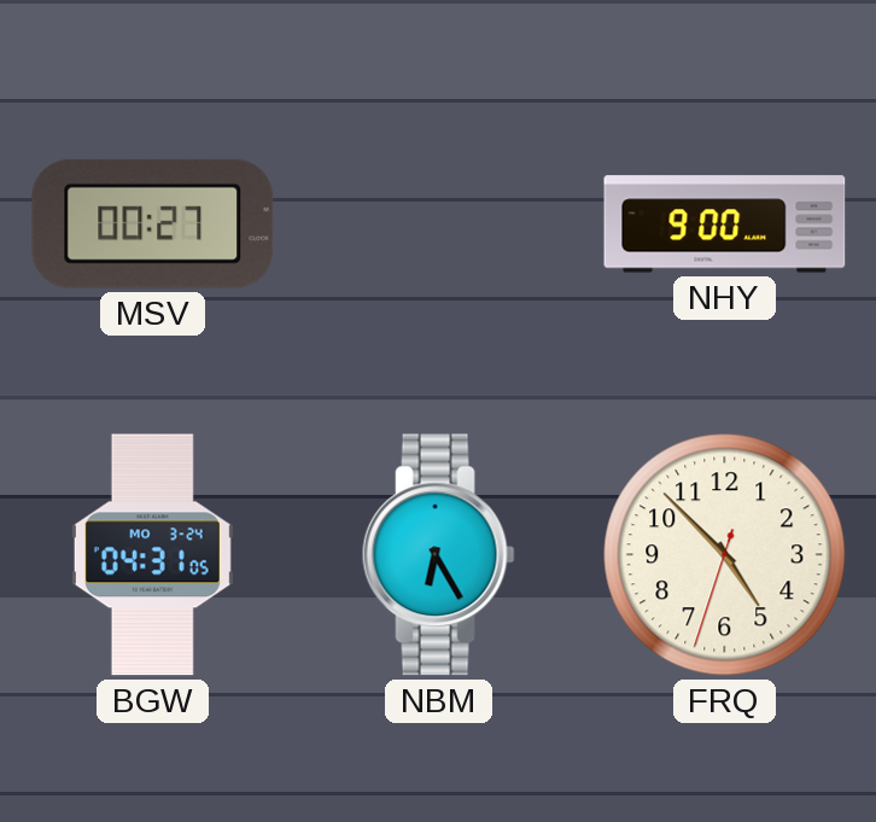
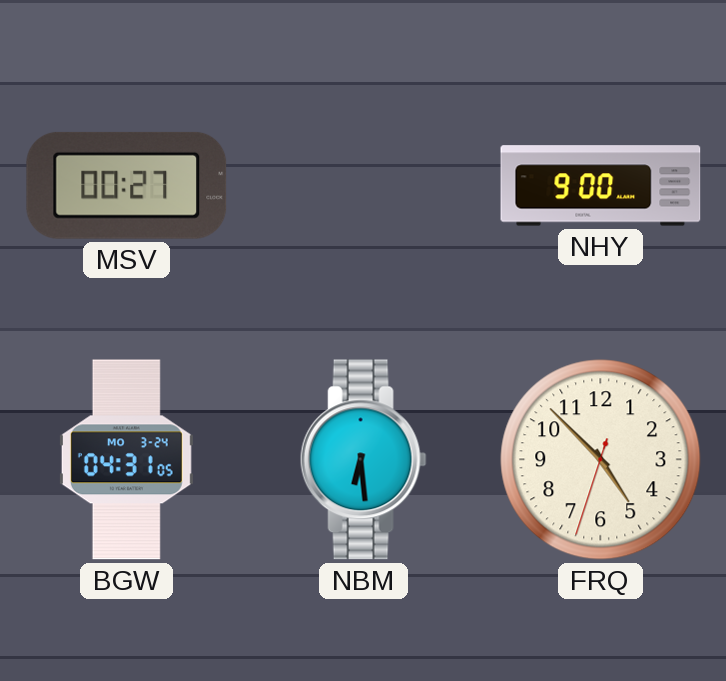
NBM: 6:25 -> 6:29
